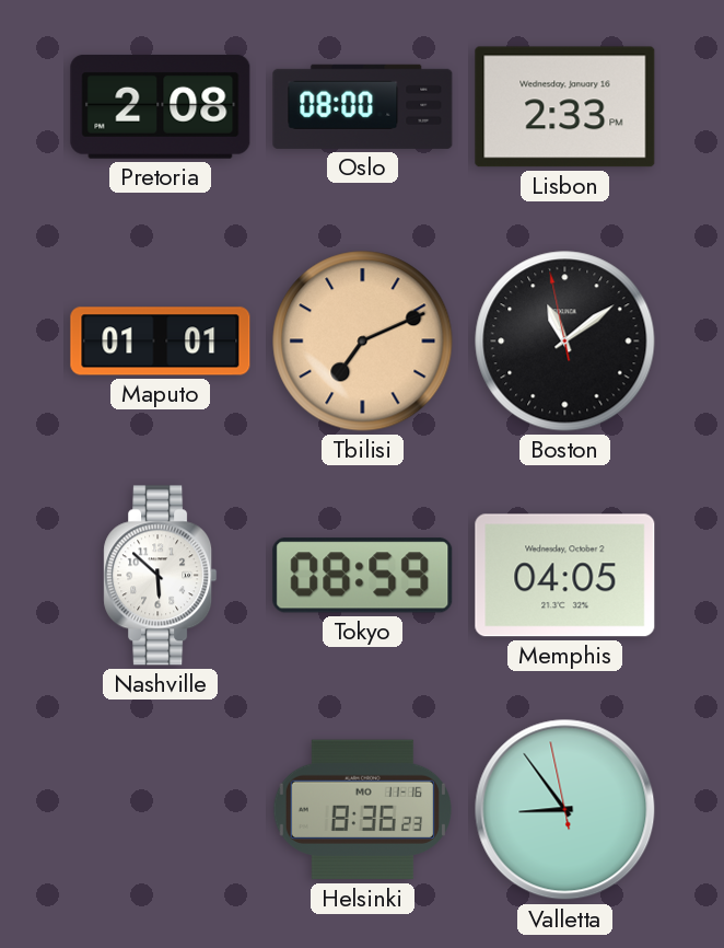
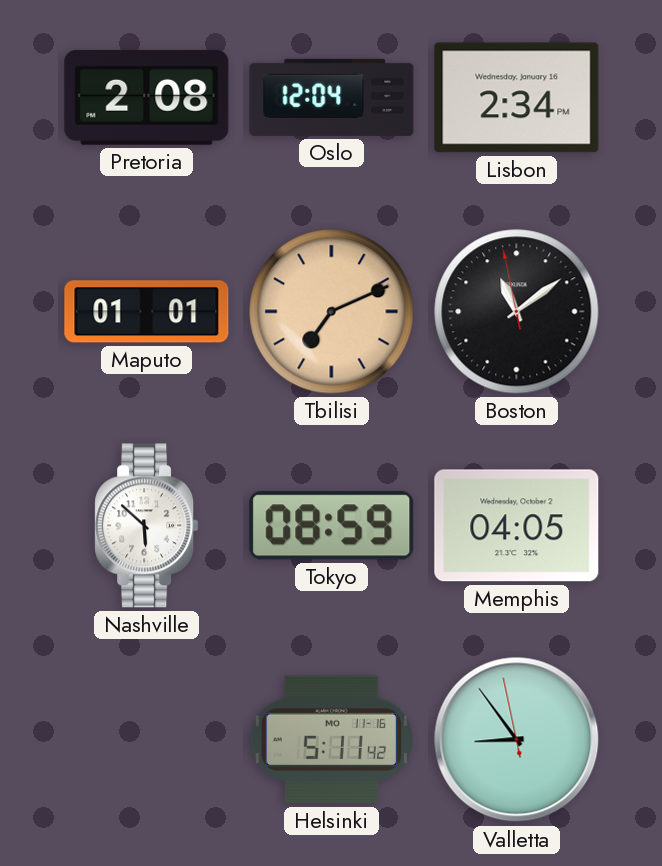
Oslo: 08:00 -> 12:04
Lisbon: 2:33 -> 2:34
Helsinki: 8:36 -> 5:11
